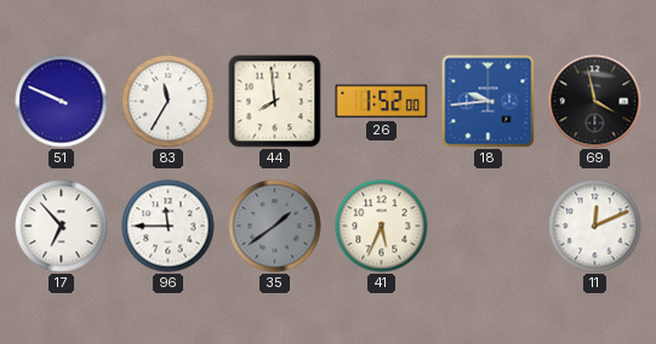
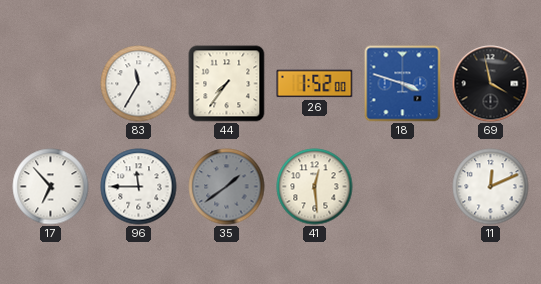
51: 9:49 -> none
44: 7:59 -> 7:36
18: 9:44 -> 3:48
41: 5:34 -> 12:29
